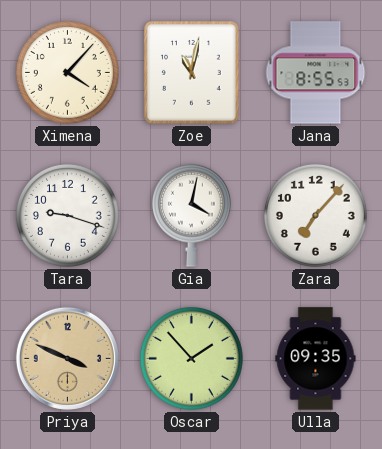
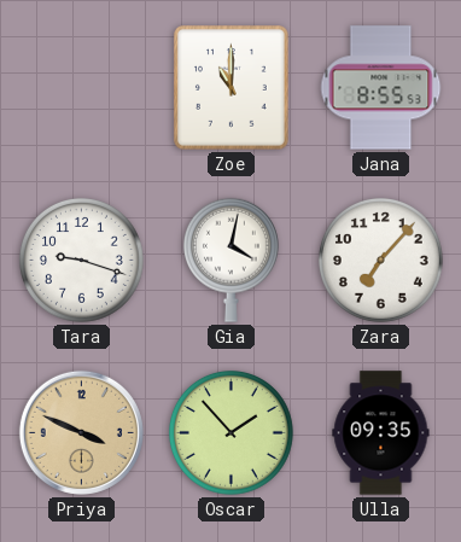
Ximena: 4:07 -> none
Zoe: 11:02 -> 11:00
